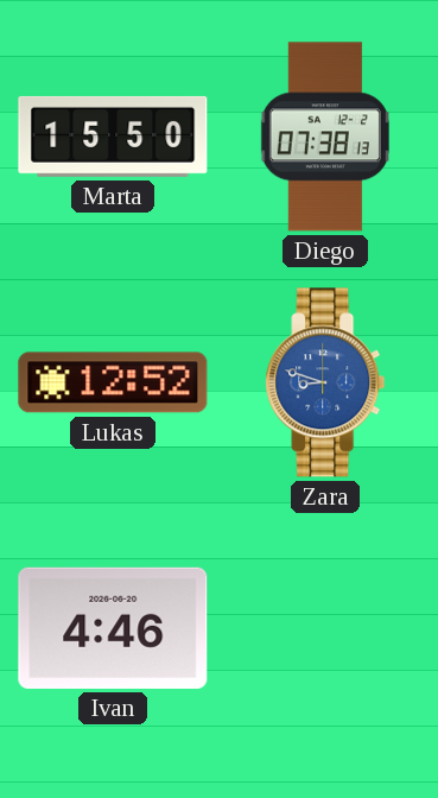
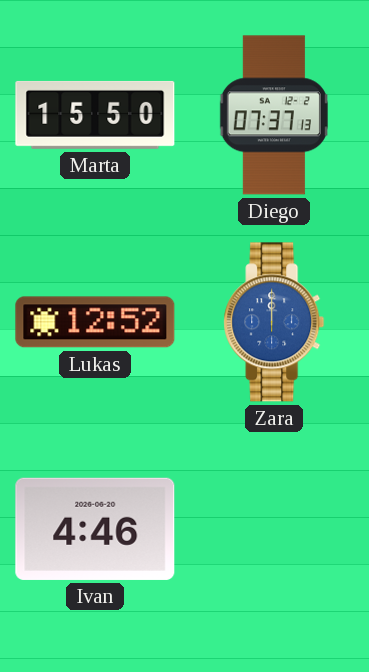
Diego: 07:38 -> 07:37
Zara: 8:48 -> 12:00
